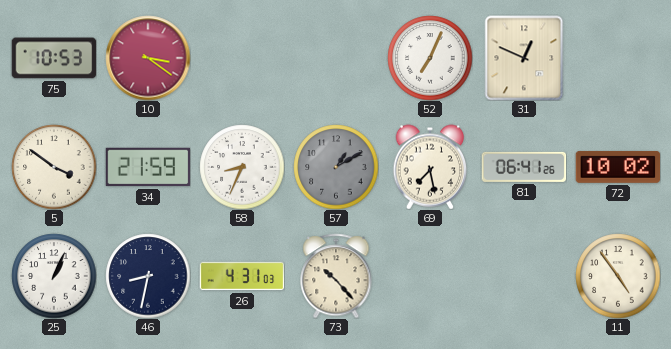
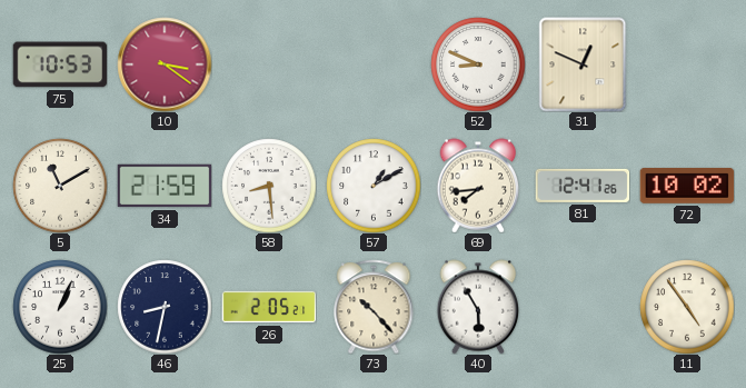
52: 7:04 -> 8:49
5: 3:51 -> 11:10
58: 8:34 -> 8:29
57 dial: grey -> white
69: 7:28 -> 7:44
81: 06:41 -> 12:41
26: 4:31 -> 2:05
40: none -> 5:55
